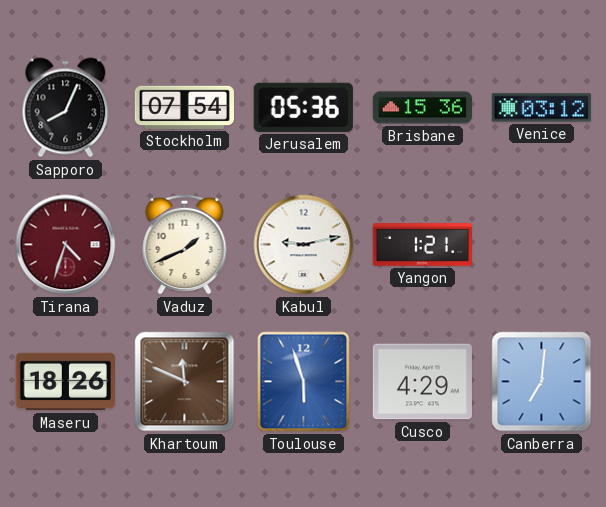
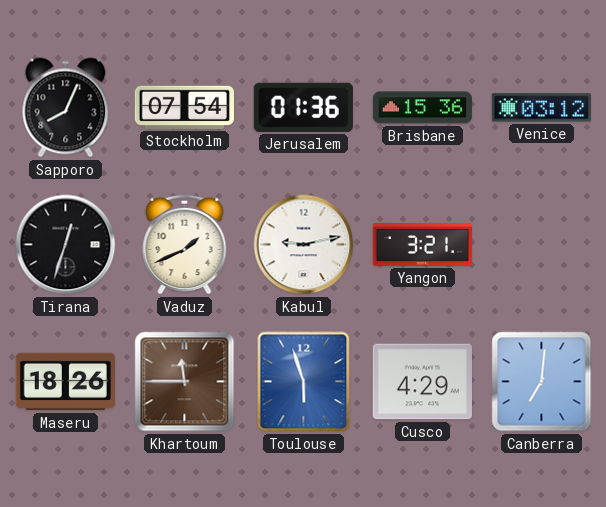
Jerusalem: 05:36 -> 01:36
Tirana: 4:33 -> 12:33
Tirana dial: burgundy -> black
Yangon: 1:21 -> 3:21
Khartoum: 11:49 -> 11:45
